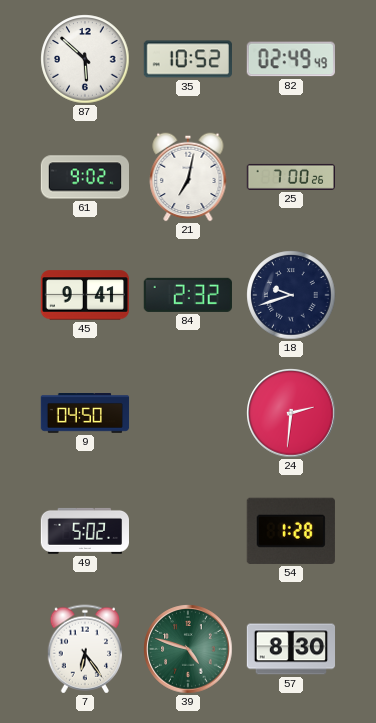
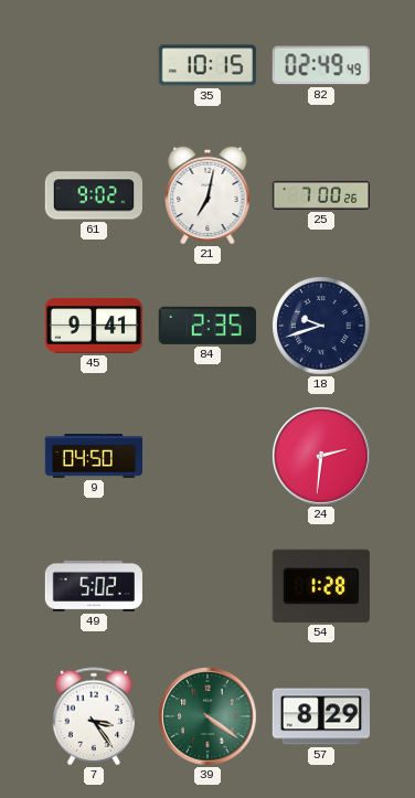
87: 5:52 -> none
35: 10:52 -> 10:15
84: 2:32 -> 2:35
7: 6:24 -> 3:24
39: 4:48 -> 4:21
57: 8:30 -> 8:29
